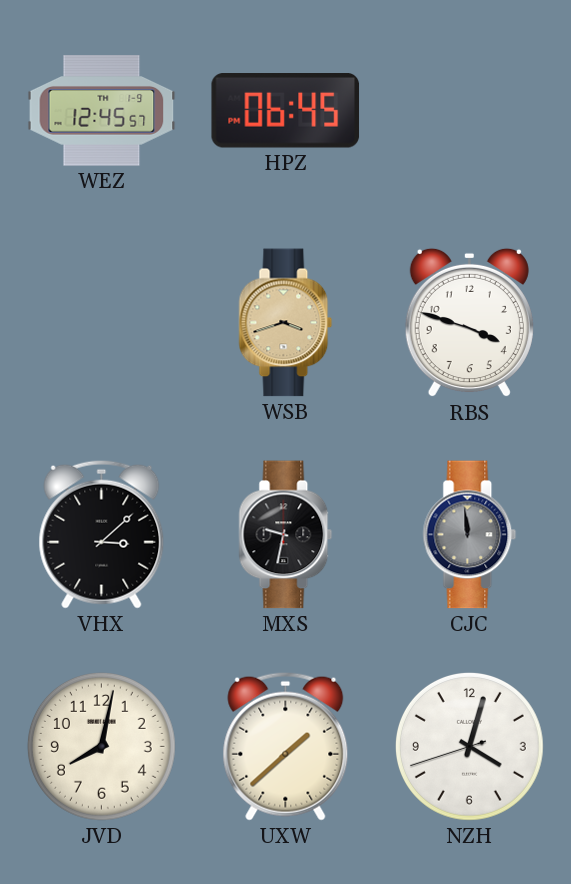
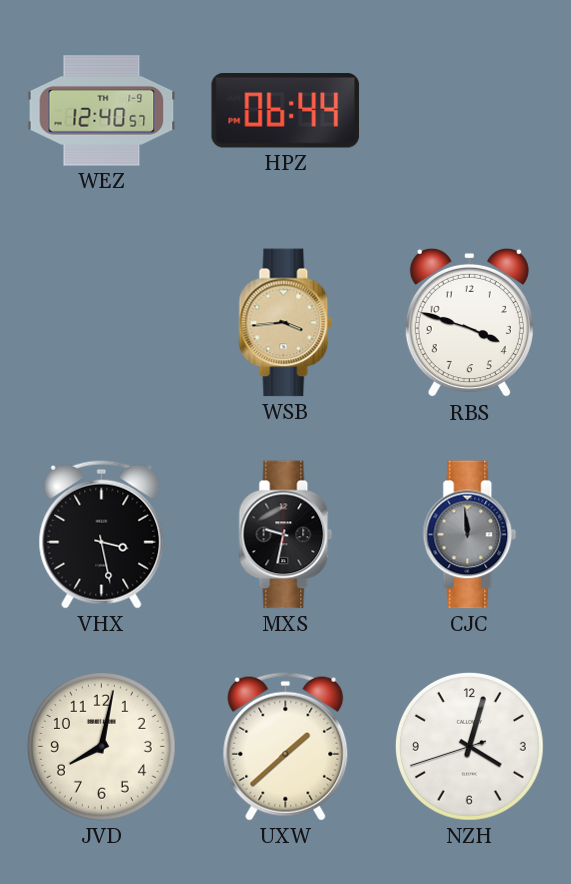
WEZ: 12:45 -> 12:40
HPZ: 06:45 -> 06:44
WSB: 3:42 -> 3:44
VHX: 3:08 -> 3:28
